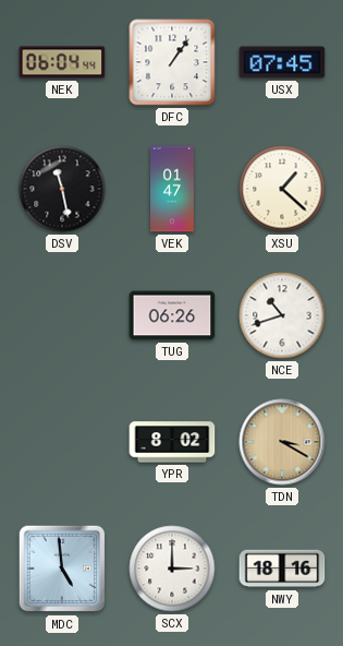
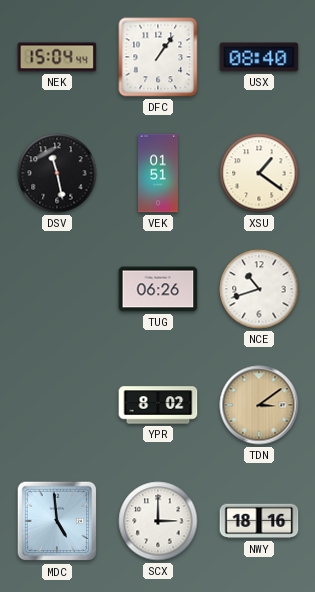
NEK: 06:04 -> 15:04
USX: 07:45 -> 08:40
VEK: 01:47 -> 01:51
XSU: 1:22 -> 1:21
TDN: 3:20 -> 3:09
